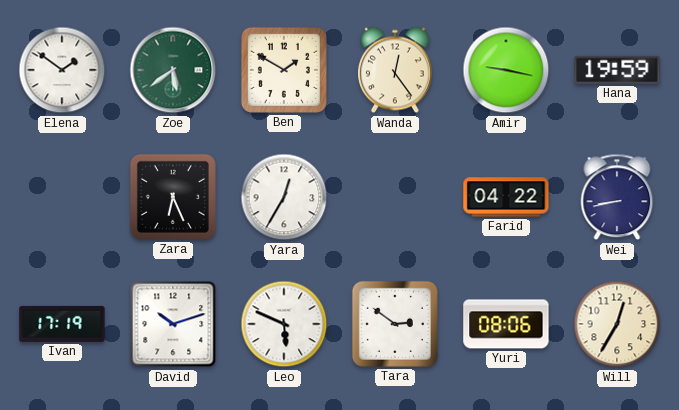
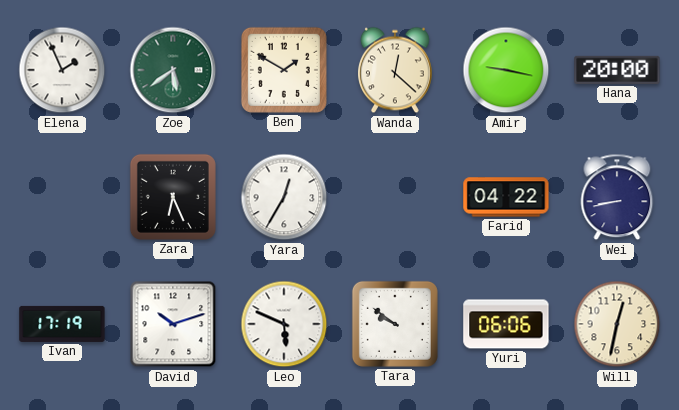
Elena: 1:51 -> 1:56
Wanda: 12:24 -> 12:22
Hana: 19:59 -> 20:00
Tara: 2:51 -> 9:51
Yuri: 08:06 -> 06:06
Will: 12:35 -> 12:32
